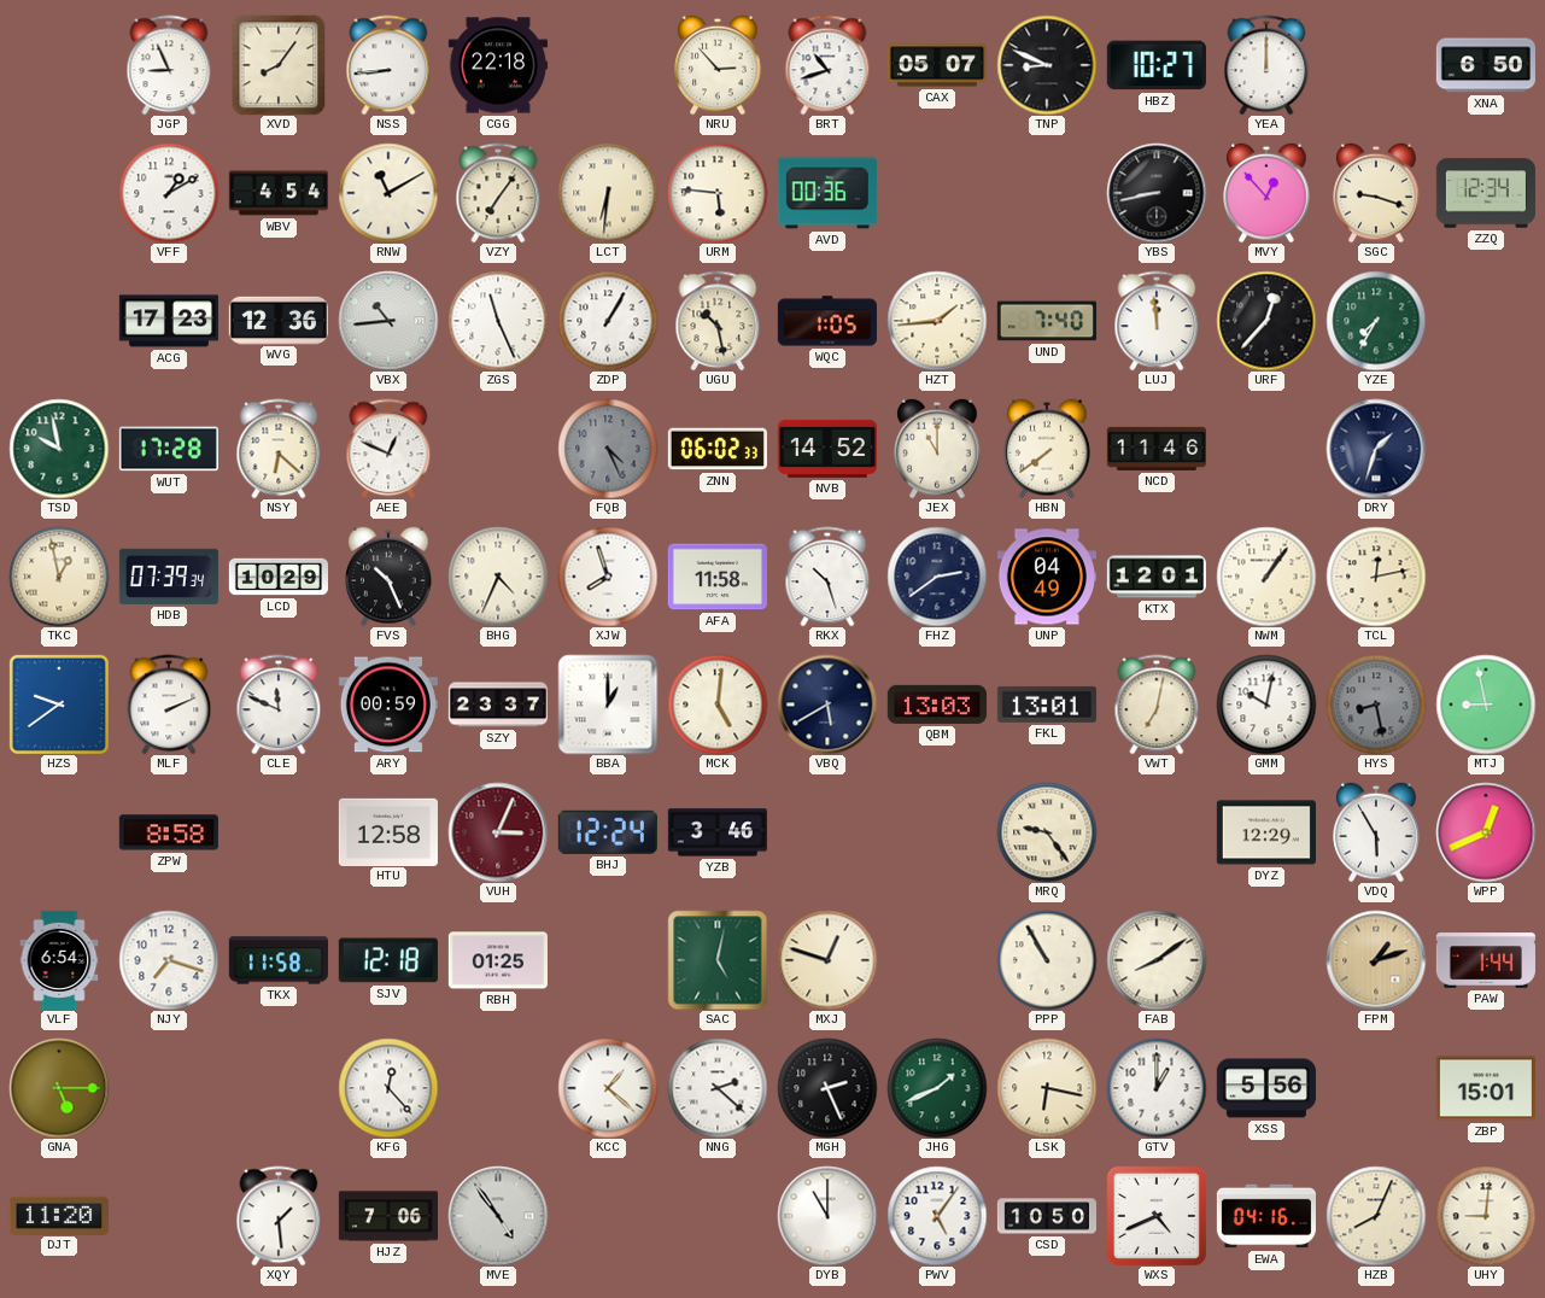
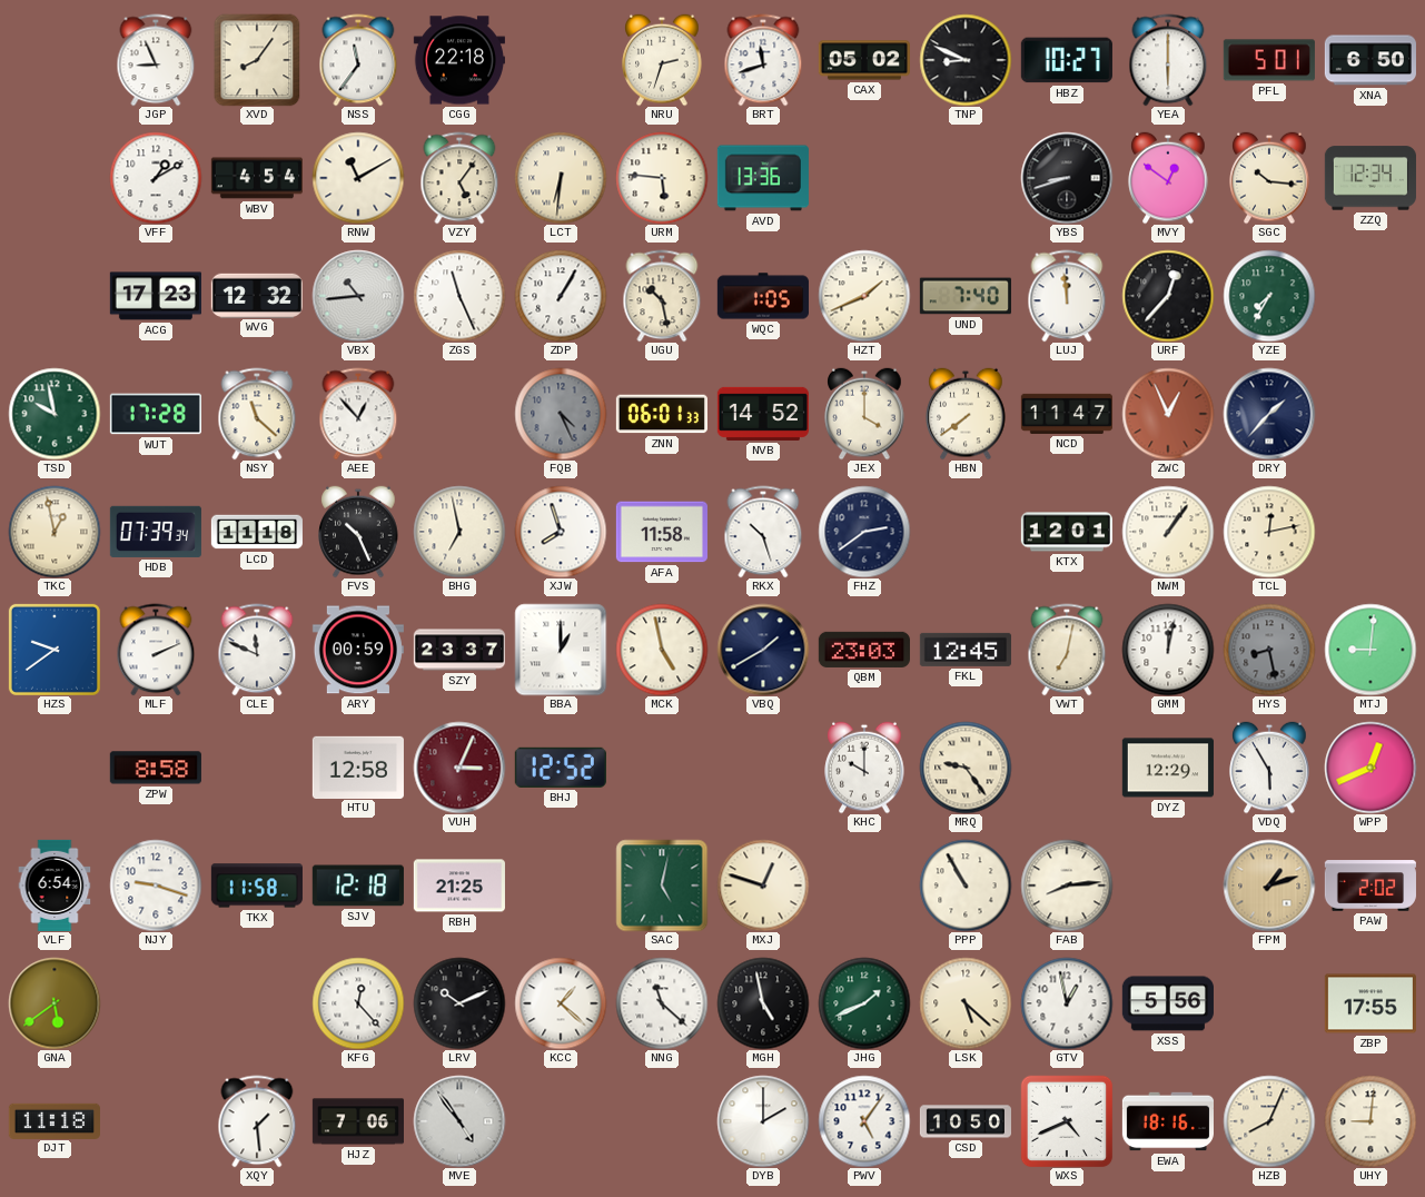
NSS: 8:44 -> 11:36
NRU: 2:53 -> 2:33
BRT: 10:42 -> 11:42
CAX: 05:07 -> 05:02
YEA: 12:00 -> 6:00
PFL: none -> 5:01
VZY: 7:06 -> 5:06
AVD: 00:36 -> 13:36
YBS: 8:43 -> 8:42
MVY: 12:53 -> 12:51
SGC: 9:18 -> 10:16
WVG: 12:36 -> 12:32
HZT: 1:44 -> 1:41
NSY: 6:22 -> 11:22
AEE: 12:49 -> 12:53
ZNN: 06:02 -> 06:01
JEX: 11:00 -> 4:00
NCD: 11:46 -> 11:47
ZWC: none -> 12:56
DRY: 1:33 -> 1:37
LCD: 10:29 -> 11:18
BHG: 4:34 -> 6:58
UNP: 04:49 -> none
MCK: 5:01 -> 4:58
VBQ: 5:40 -> 1:40
QBM: 13:03 -> 23:03
FKL: 13:01 -> 12:45
GMM: 10:02 -> 12:02
MTJ: 8:58 -> 9:01
BHJ: 12:24 -> 12:52
YZB: 3:46 -> none
KHC: none -> 10:00
NJY: 7:18 -> 9:18
RBH: 01:25 -> 21:25
FAB: 8:09 -> 8:14
PAW: 1:44 -> 2:02
GNA: 5:15 -> 5:39
LRV: none -> 10:11
NNG: 2:22 -> 11:22
MGH: 2:26 -> 4:58
LSK: 6:17 -> 5:22
GTV: 1:00 -> 12:58
ZBP: 15:01 -> 17:55
DJT: 11:20 -> 11:18
DYB: 11:00 -> 2:00
EWA: 04:16 -> 18:16
